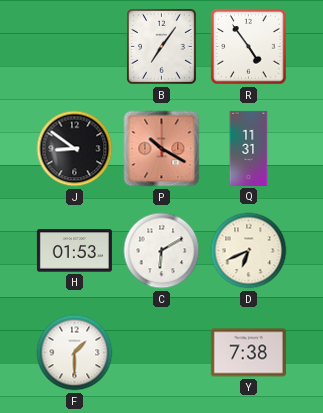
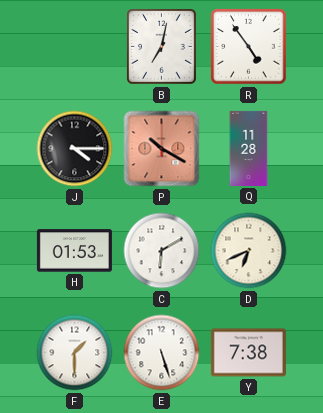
B: 7:06 -> 7:02
J: 8:51 -> 4:15
Q: 11:31 -> 11:28
E: none -> 5:27
